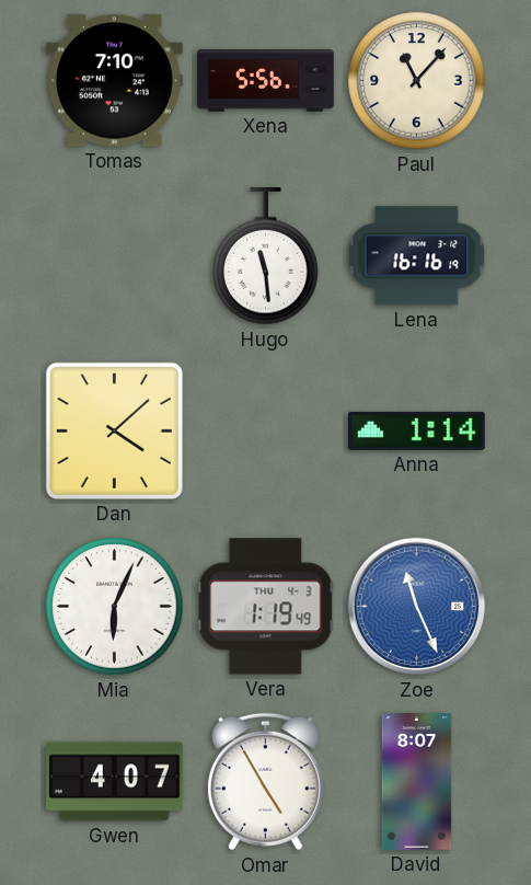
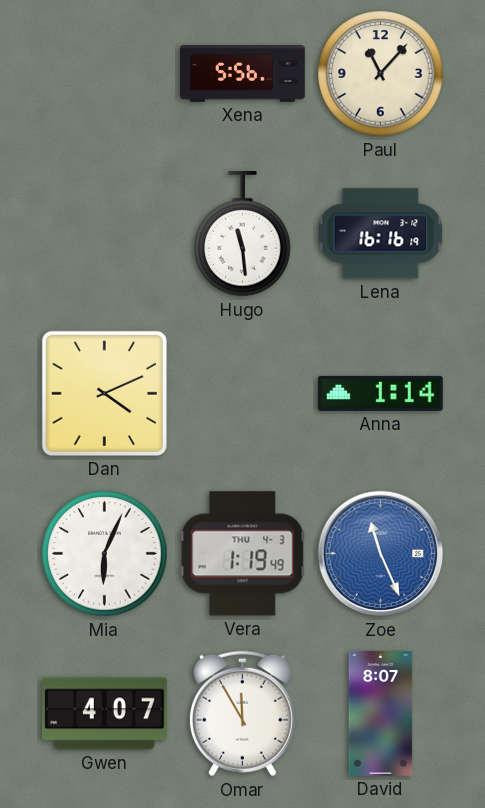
Tomas: 7:10 -> none
Dan: 4:08 -> 4:11
Omar: 4:55 -> 11:55
